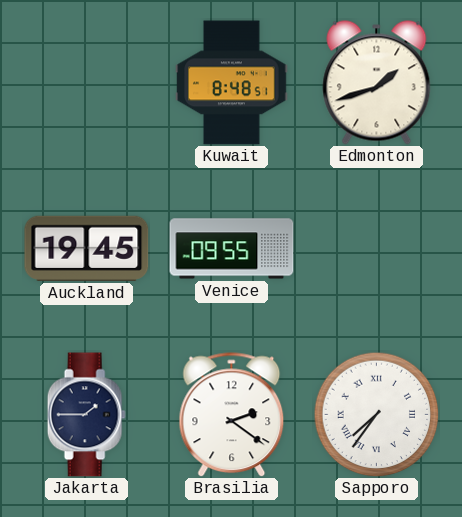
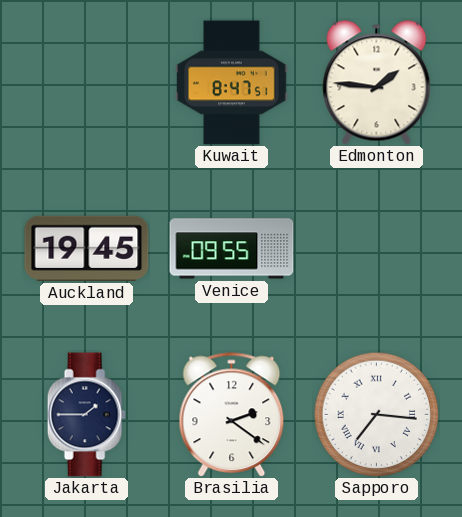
Kuwait: 8:48 -> 8:47
Edmonton: 1:42 -> 1:46
Sapporo: 7:36 -> 7:16
